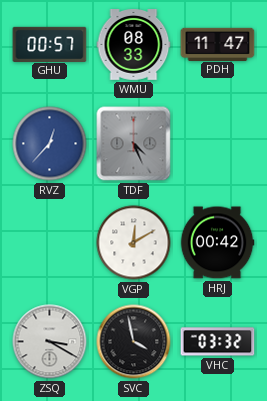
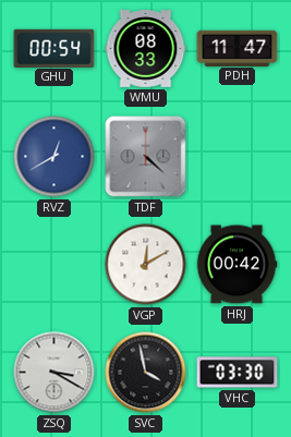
GHU: 00:57 -> 00:54
RVZ: 12:37 -> 12:40
TDF: 4:26 -> 4:22
VHC: 03:32 -> 03:30
